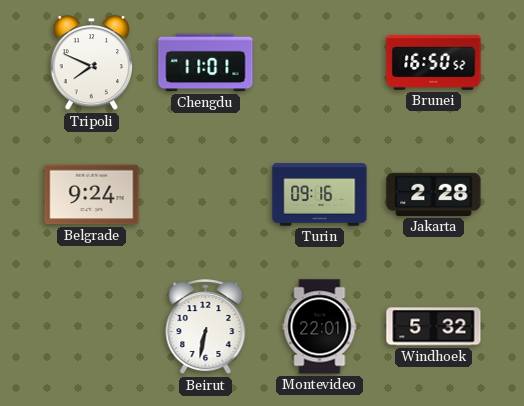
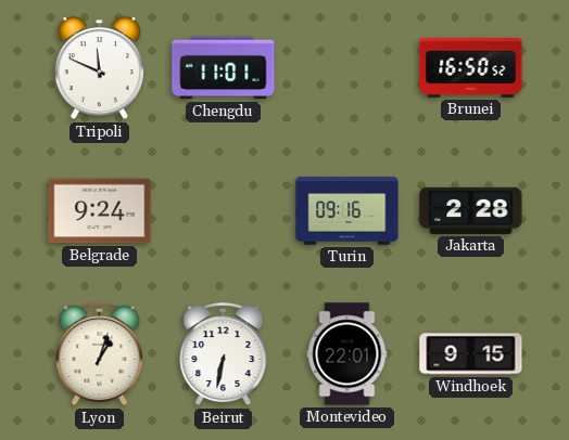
Tripoli: 7:49 -> 11:49
Lyon: none -> 1:03
Windhoek: 5:32 -> 9:15
